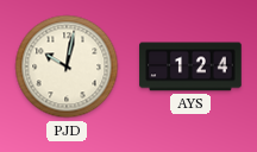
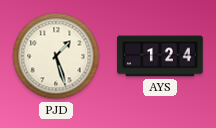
PJD: 10:02 -> 1:27
